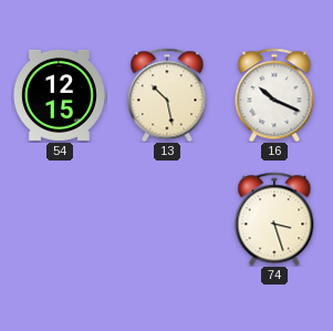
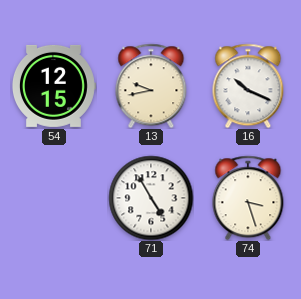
13: 10:28 -> 9:43
71: none -> 4:55
